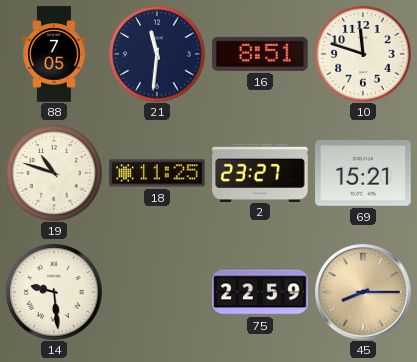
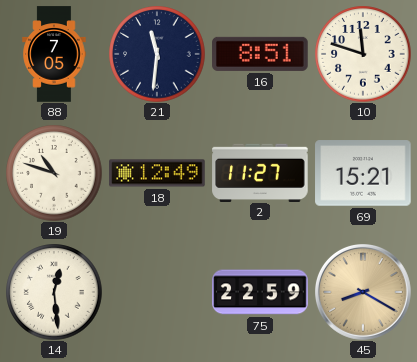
18: 11:25 -> 12:49
2: 23:27 -> 11:27
14: 9:29 -> 12:29
45: 8:15 -> 8:20
